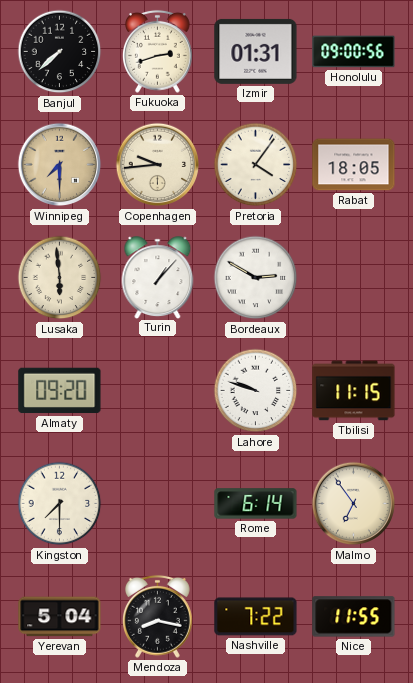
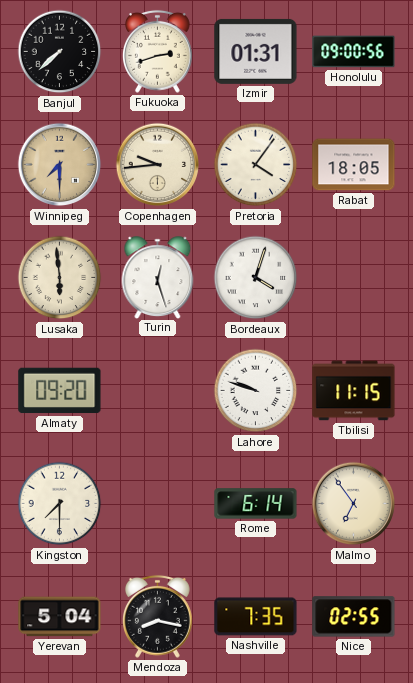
Turin: 1:07 -> 12:27
Bordeaux: 2:50 -> 4:03
Nashville: 7:22 -> 7:35
Nice: 11:55 -> 02:55
